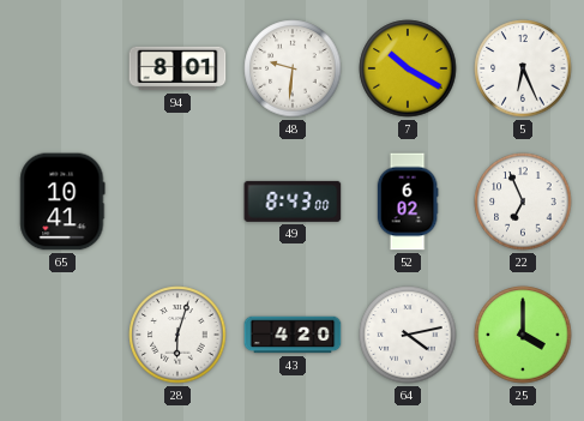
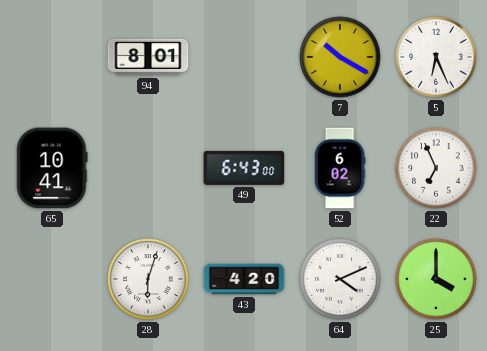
48: 9:31 -> none
49: 8:43 -> 6:43
64: 4:13 -> 4:11
